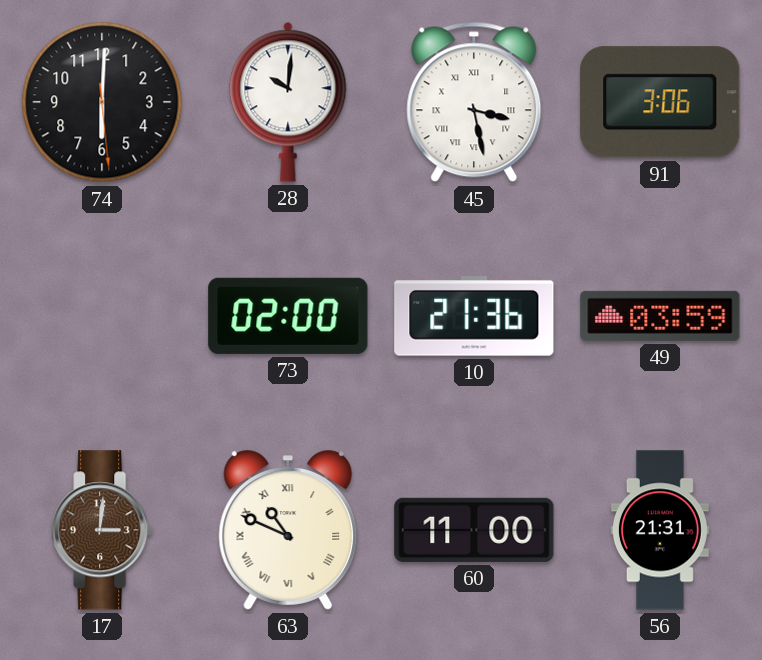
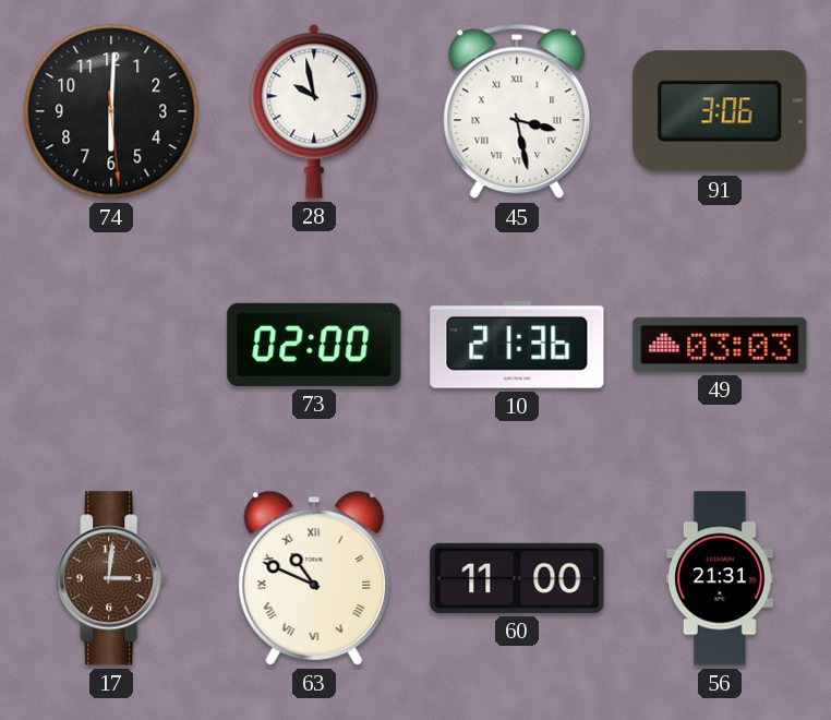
28: 10:01 -> 9:58
49: 03:59 -> 03:03
